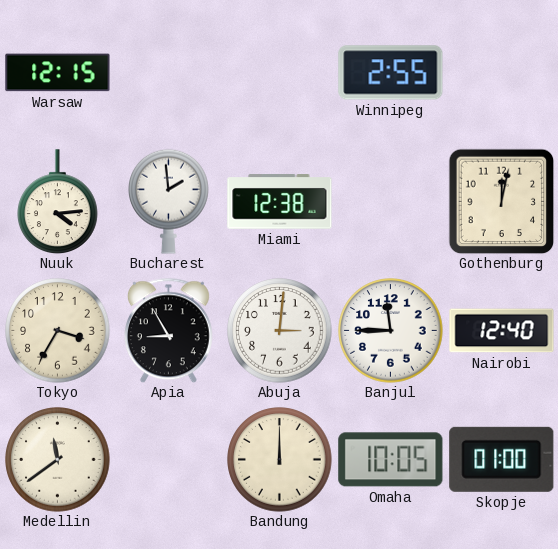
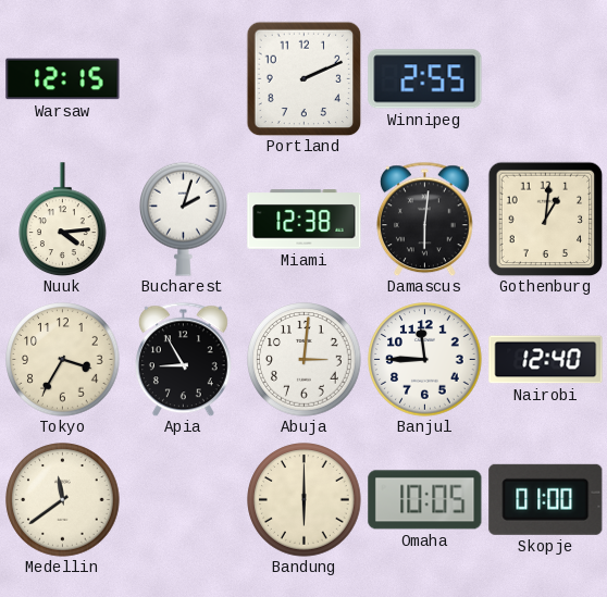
Portland: none -> 2:11
Bucharest: 1:59 -> 2:03
Damascus: none -> 6:01
Gothenburg: 12:02 -> 1:01
Bandung: 12:00 -> 6:00
